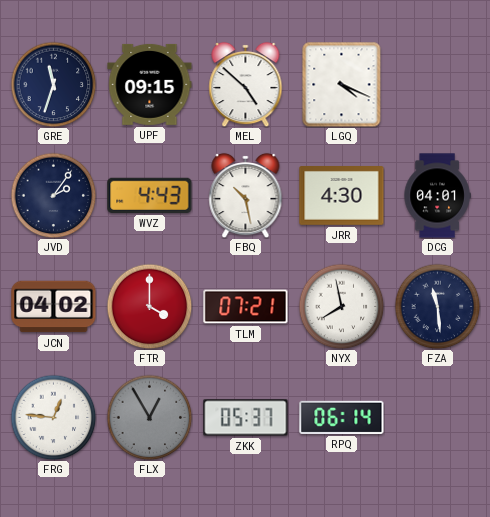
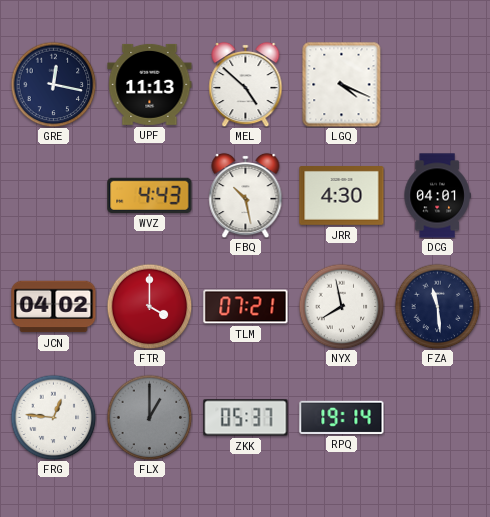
GRE: 11:33 -> 12:17
UPF: 09:15 -> 11:13
JVD: 2:06 -> none
FLX: 12:55 -> 1:00
RPQ: 06:14 -> 19:14
